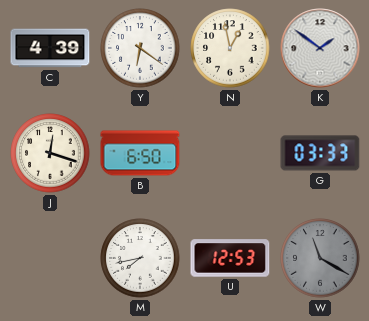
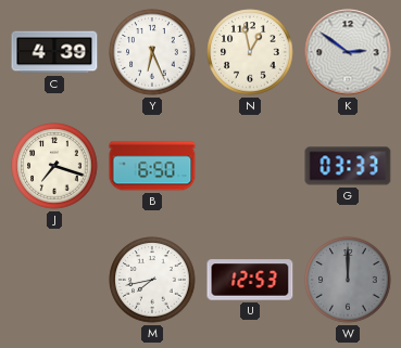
Y: 6:21 -> 6:26
K: 1:51 -> 2:51
J: 12:18 -> 7:18
W: 11:20 -> 12:00
